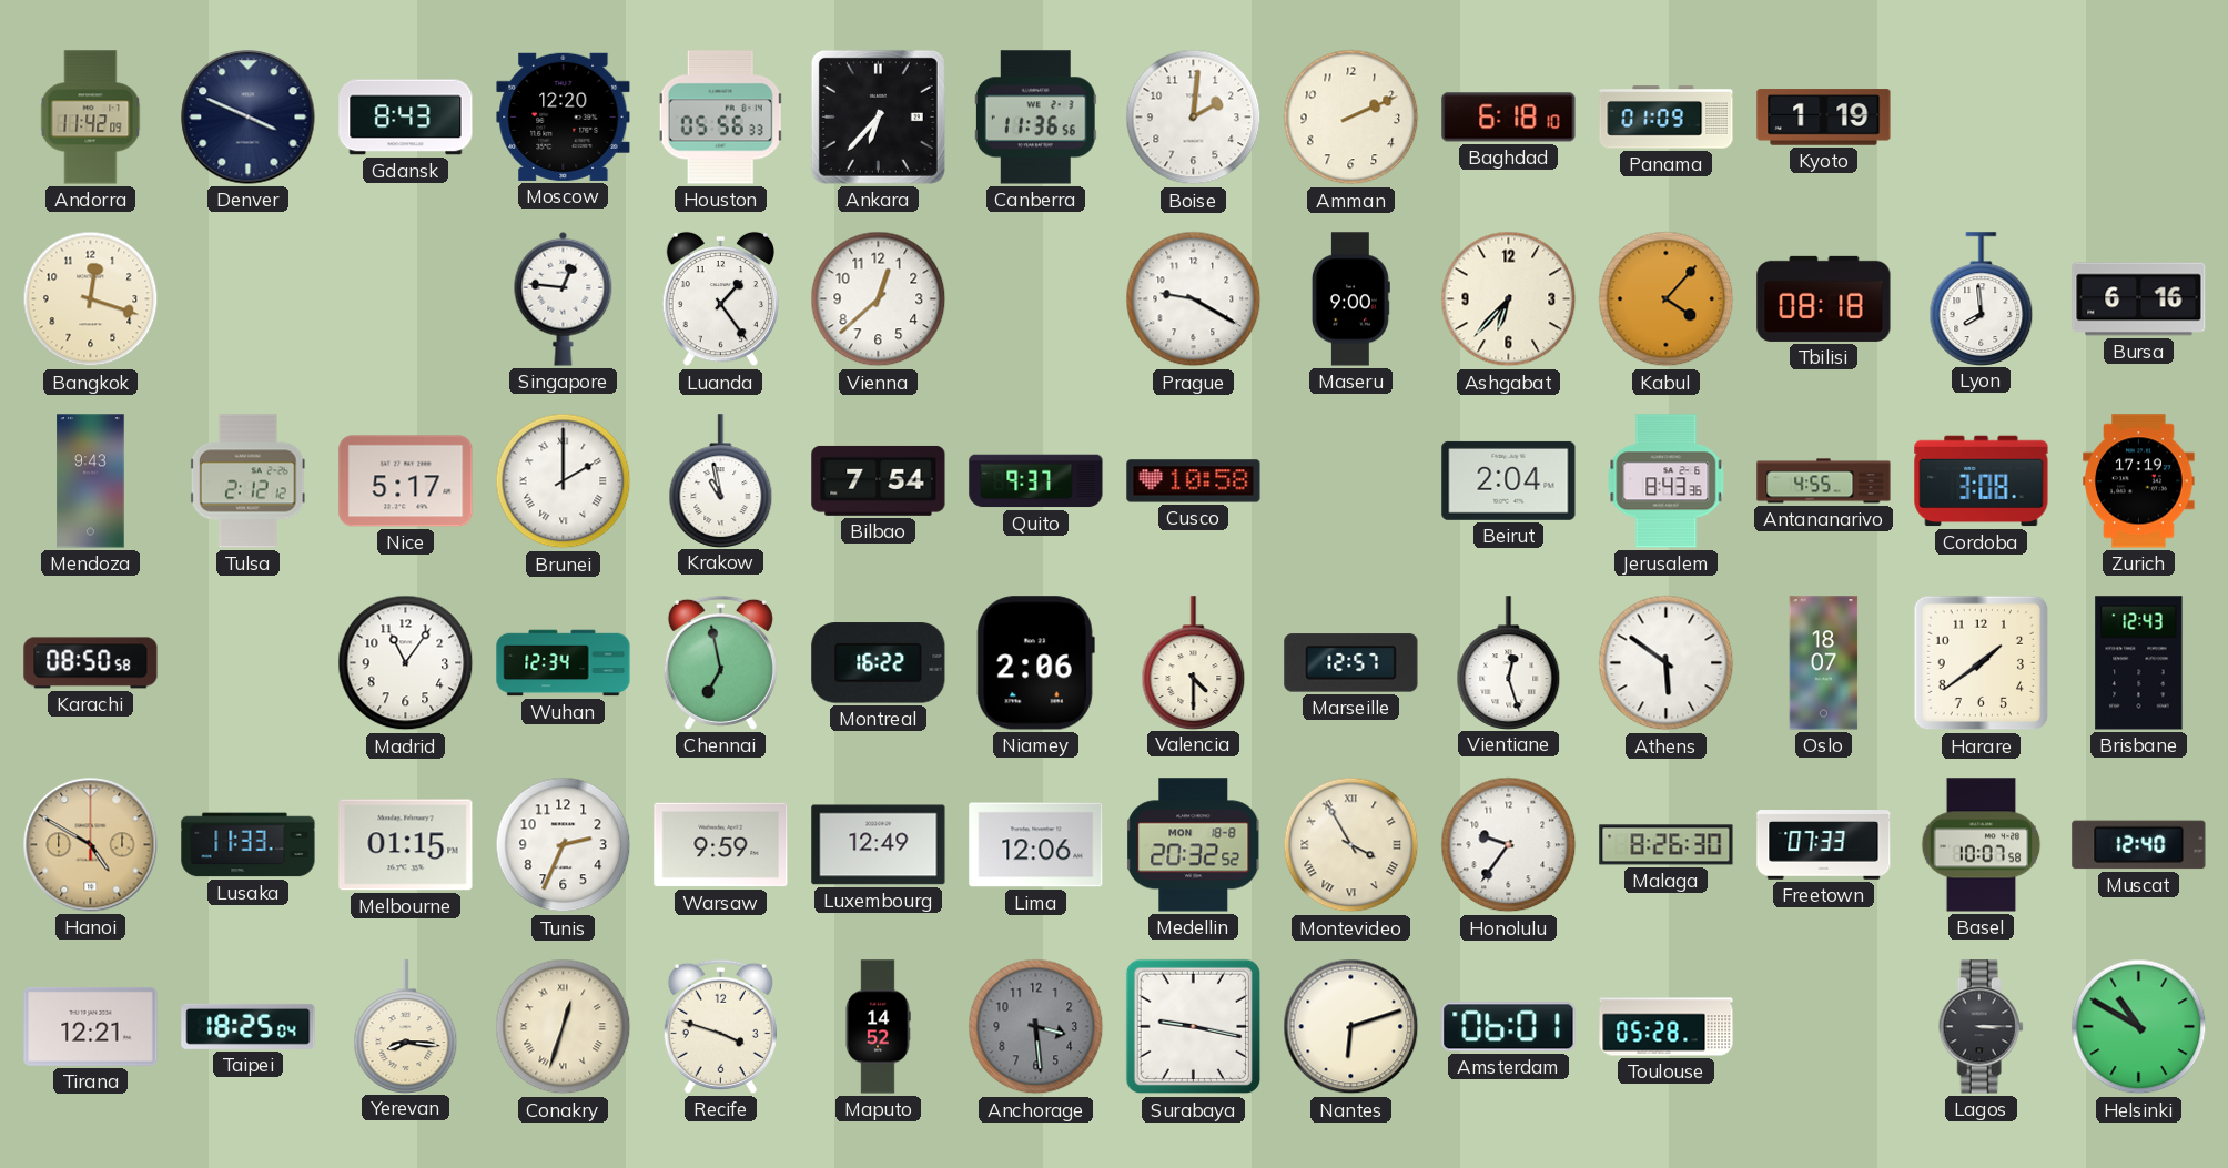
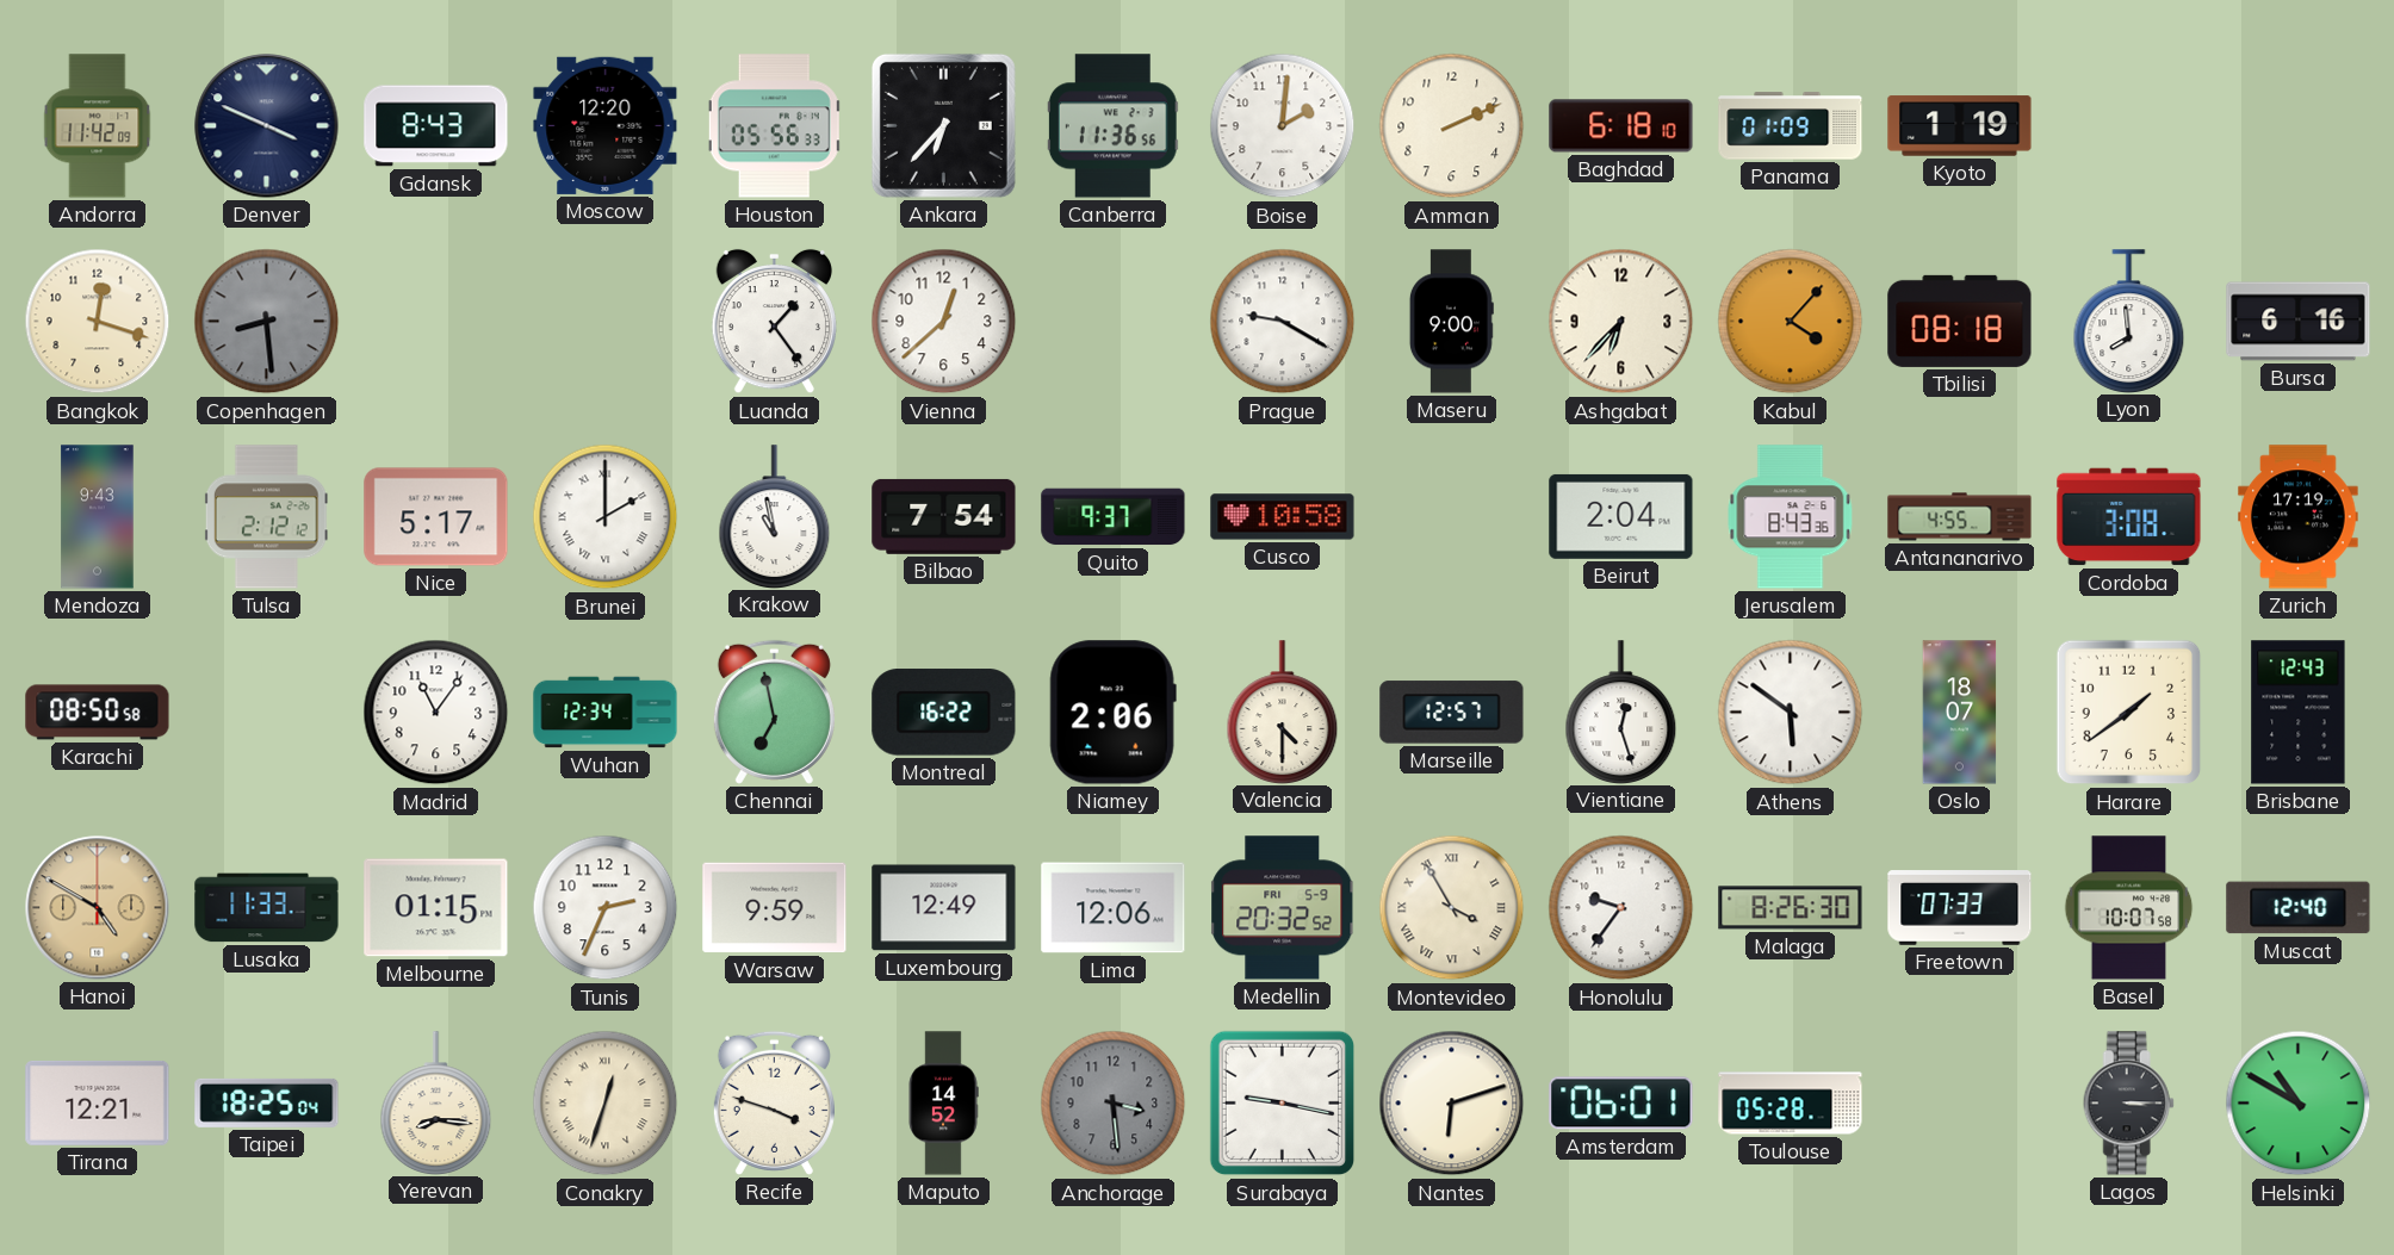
Copenhagen: none -> 8:29
Singapore: 12:46 -> none
Medellin date: MON 18-8 -> FRI 5-9
